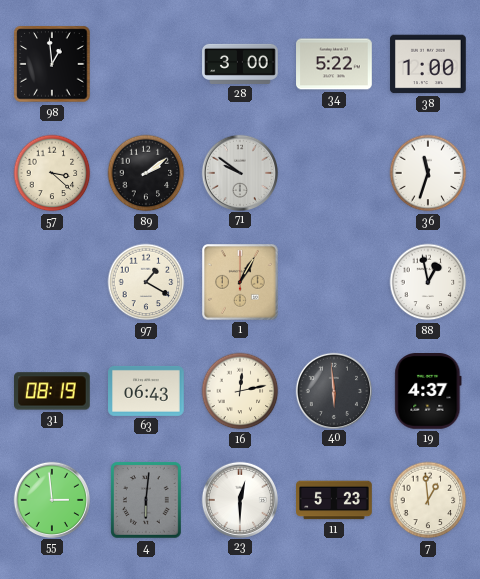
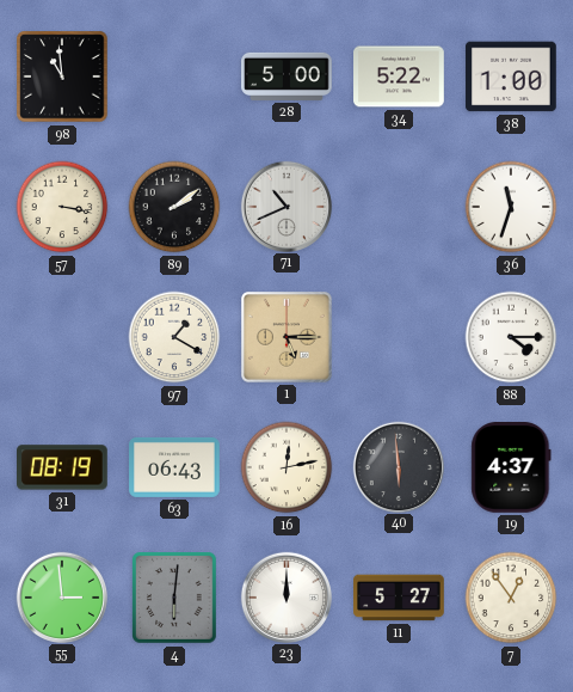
98: 12:59 -> 10:59
28: 3:00 -> 5:00
57: 3:22 -> 3:17
71: 9:51 -> 10:41
1: 1:05 -> 5:15
88: 12:58 -> 4:15
23: 12:30 -> 12:00
11: 5:23 -> 5:27
7: 12:59 -> 12:54
